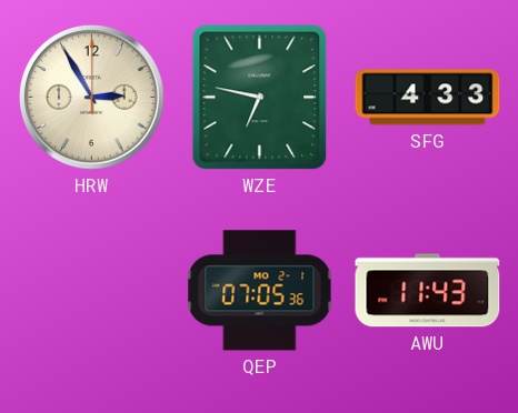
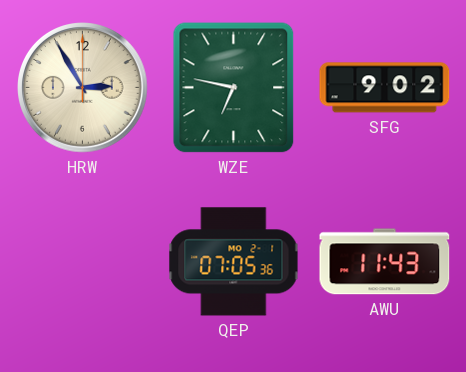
SFG: 4:33 -> 9:02
